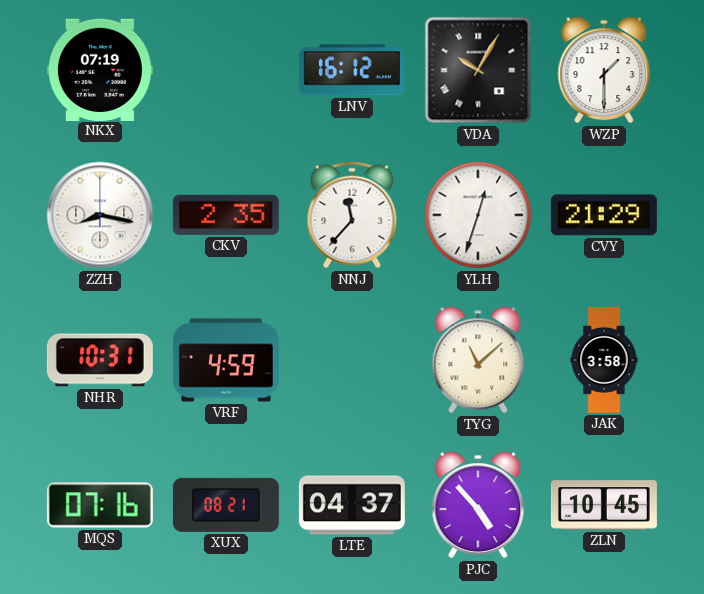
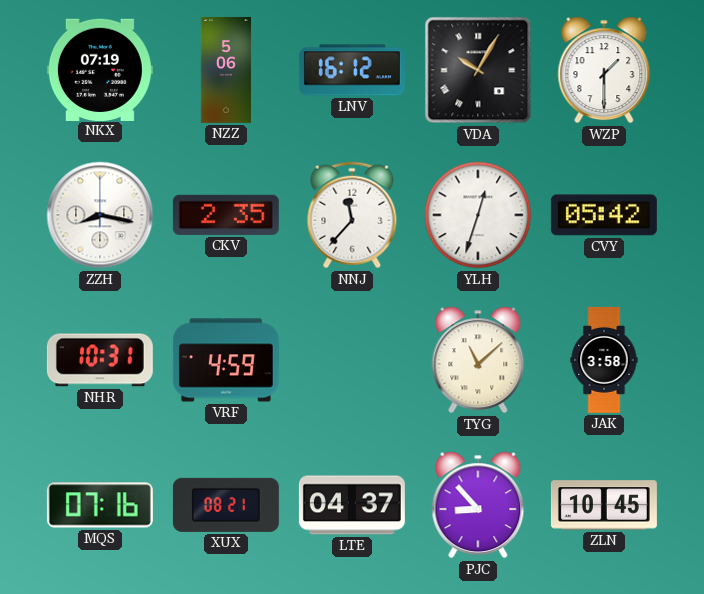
NZZ: none -> 5:06
CVY: 21:29 -> 05:42
PJC: 4:53 -> 8:53
